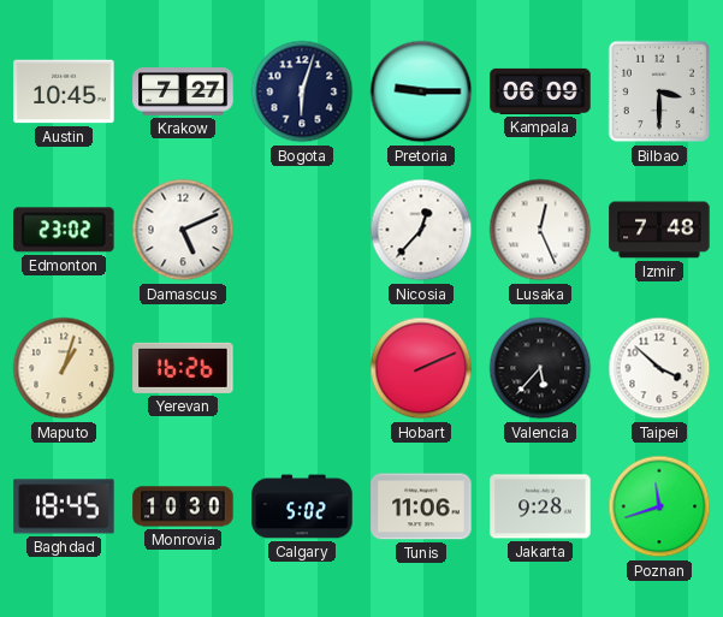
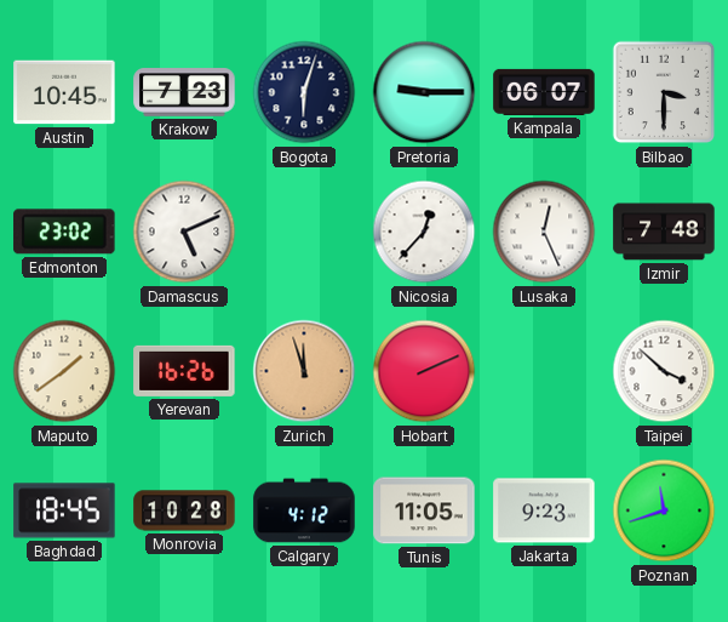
Krakow: 7:27 -> 7:23
Kampala: 06:09 -> 06:07
Maputo: 1:03 -> 1:39
Zurich: none -> 11:57
Valencia: 5:37 -> none
Monrovia: 10:30 -> 10:28
Calgary: 5:02 -> 4:12
Tunis: 11:06 -> 11:05
Jakarta: 9:28 -> 9:23
